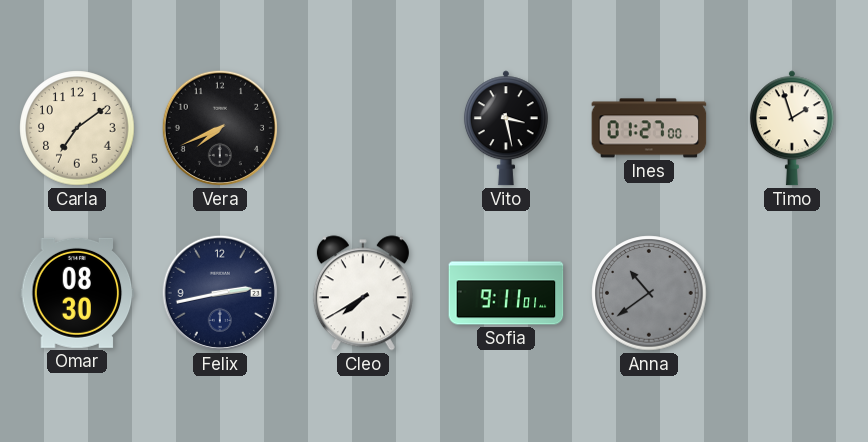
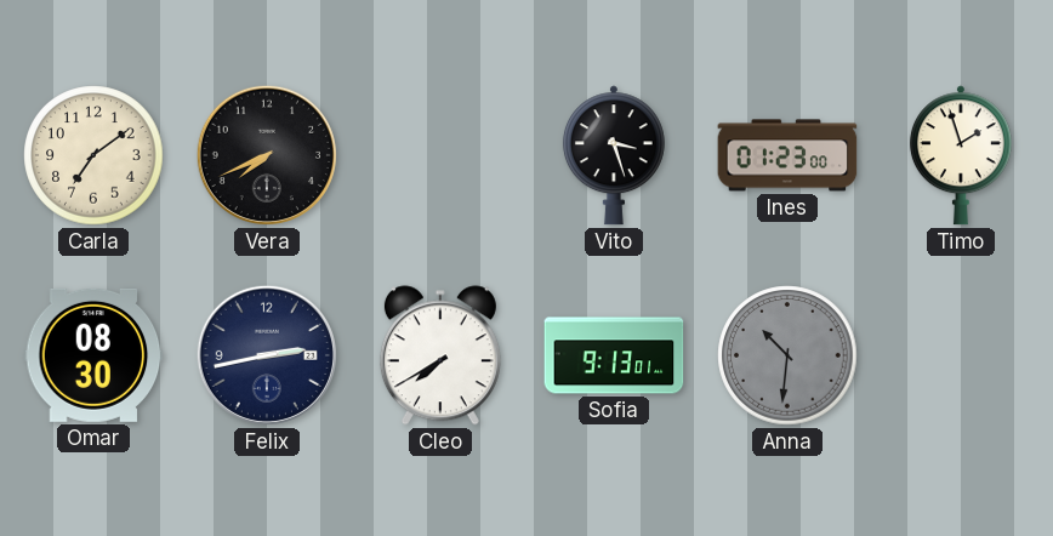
Vito: 3:28 -> 3:27
Ines: 01:27 -> 01:23
Sofia: 9:11 -> 9:13
Anna: 10:39 -> 10:31
